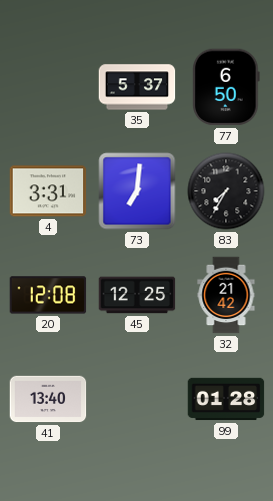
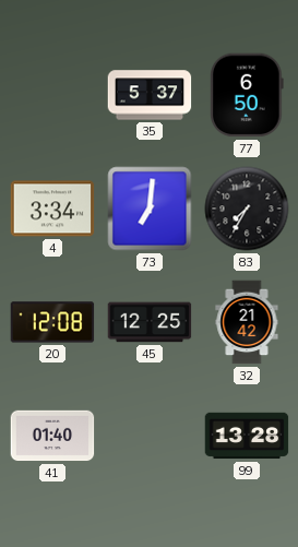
4: 3:31 -> 3:34
41: 13:40 -> 01:40
99: 01:28 -> 13:28
